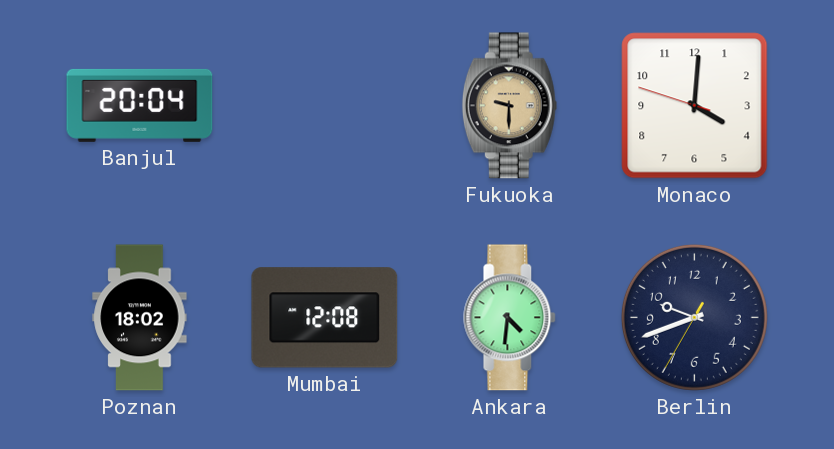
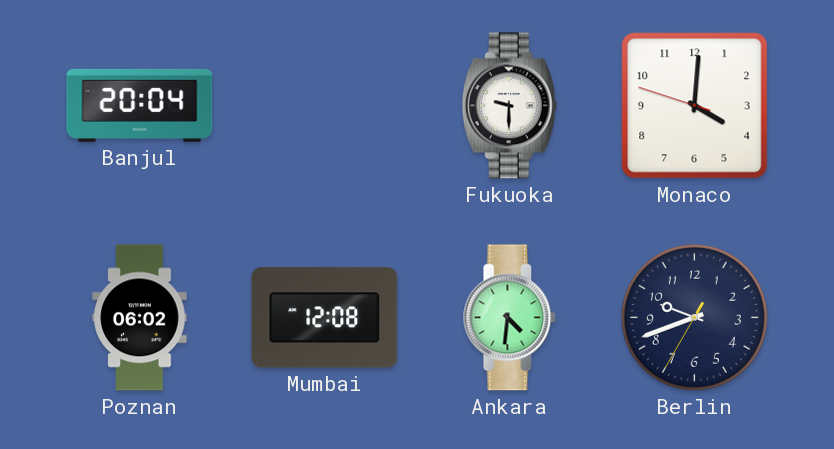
Fukuoka dial: champagne -> white
Poznan: 18:02 -> 06:02
